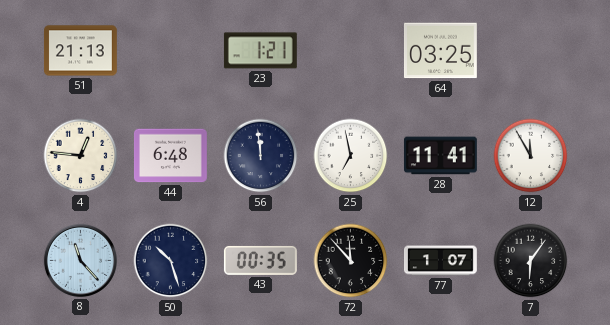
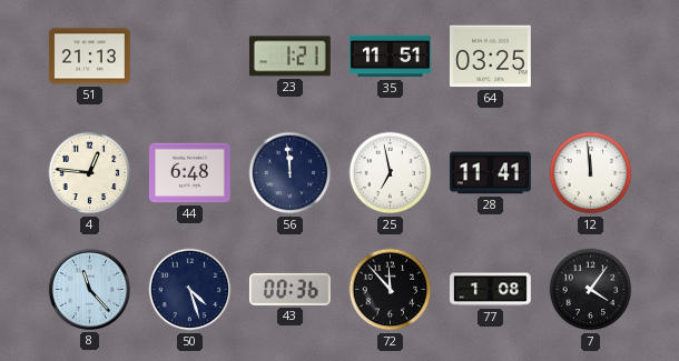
35: none -> 11:51
12: 11:55 -> 11:59
50: 10:27 -> 4:27
43: 00:35 -> 00:36
77: 1:07 -> 1:08
7: 6:06 -> 4:06
